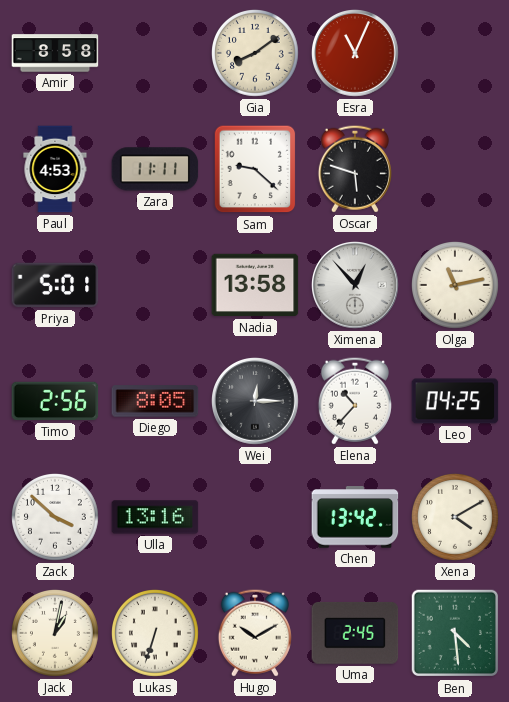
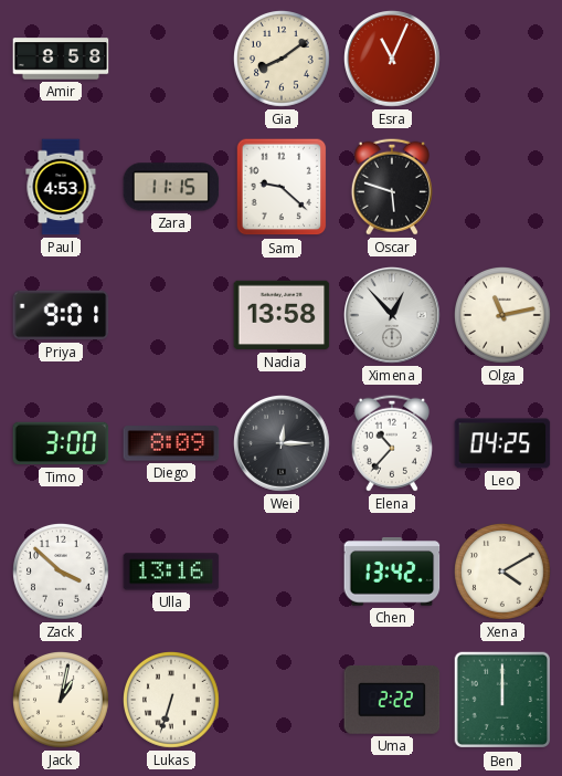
Zara: 11:11 -> 11:15
Priya: 5:01 -> 9:01
Timo: 2:56 -> 3:00
Diego: 8:05 -> 8:09
Hugo: 10:10 -> none
Uma: 2:45 -> 2:22
Ben: 4:29 -> 12:00
